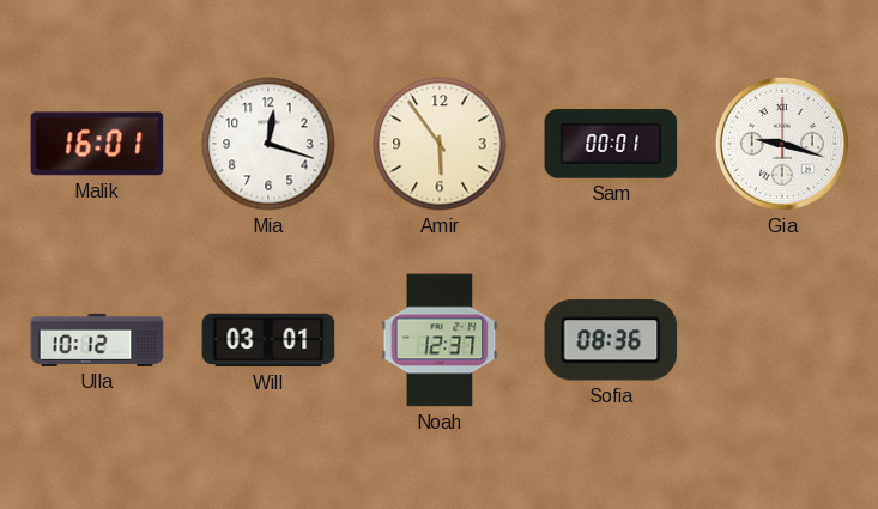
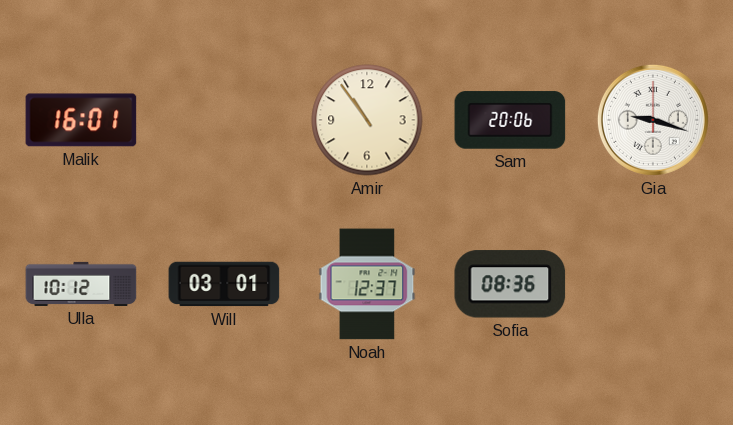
Mia: 12:18 -> none
Amir: 5:54 -> 10:54
Sam: 00:01 -> 20:06
